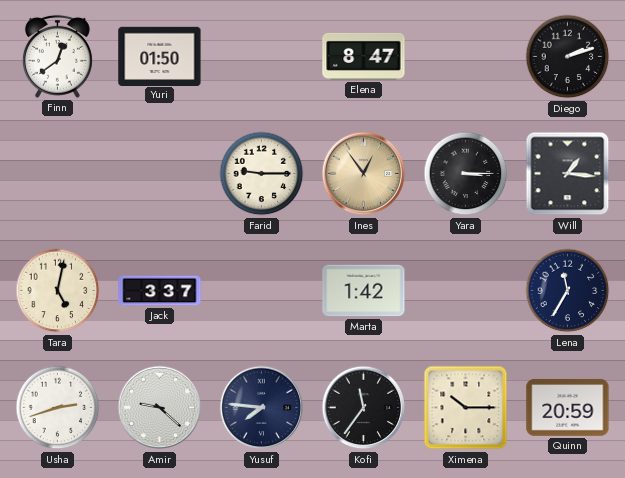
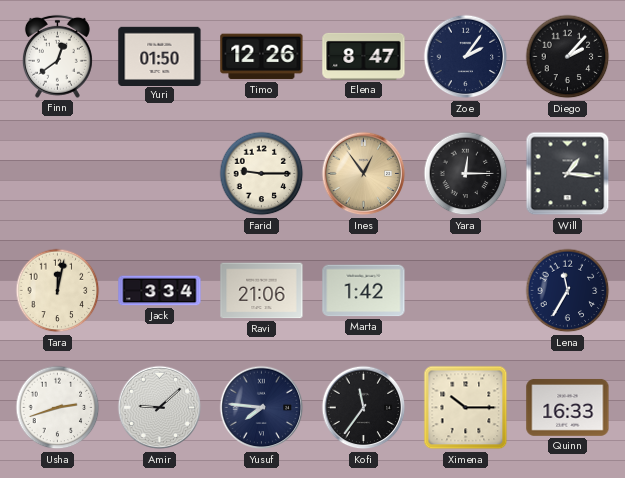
Timo: none -> 12:26
Zoe: none -> 2:06
Diego: 2:12 -> 2:07
Yara: 3:15 -> 12:15
Tara: 5:02 -> 12:02
Jack: 3:37 -> 3:34
Ravi: none -> 21:06
Amir: 9:22 -> 9:08
Quinn: 20:59 -> 16:33
